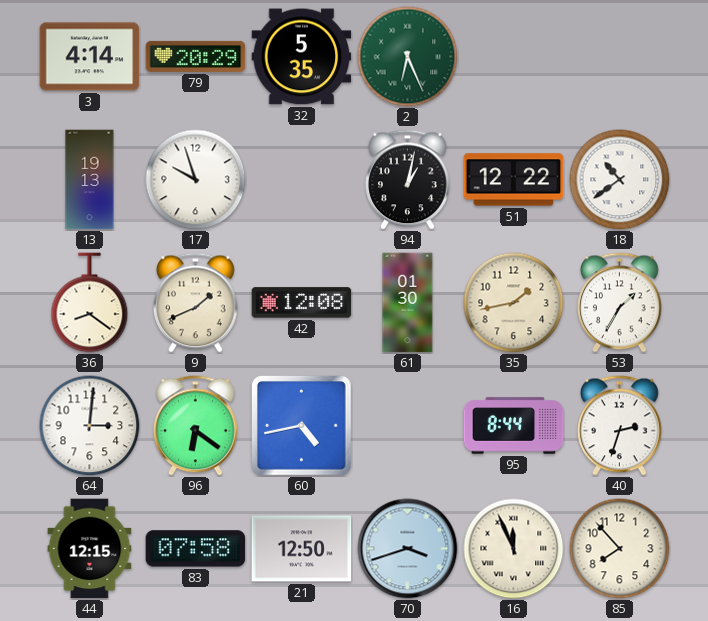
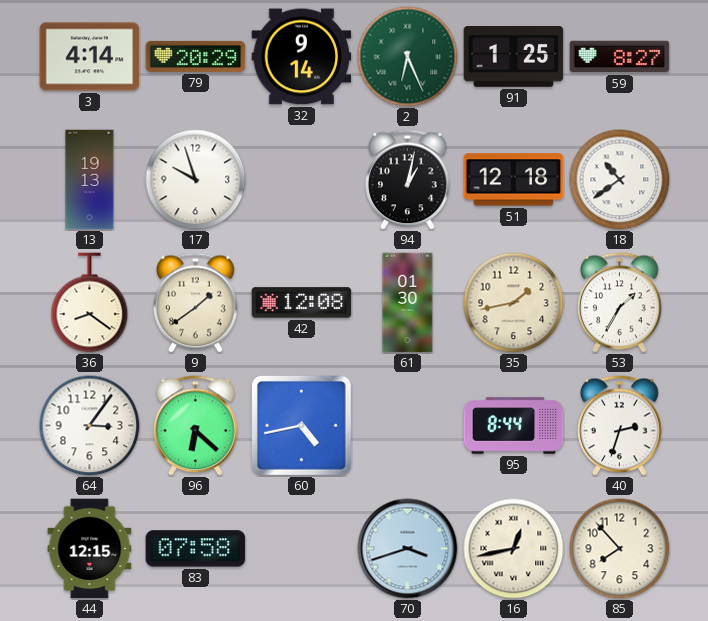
32: 5:35 -> 9:14
91: none -> 1:25
59: none -> 8:27
51: 12:22 -> 12:18
9: 1:41 -> 1:39
64: 3:01 -> 3:06
96: 6:21 -> 6:22
21: 12:50 -> none
16: 11:56 -> 12:43
